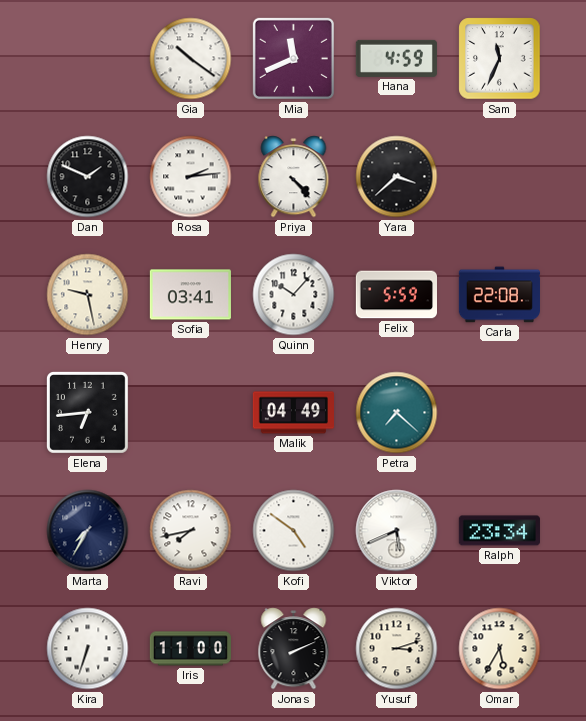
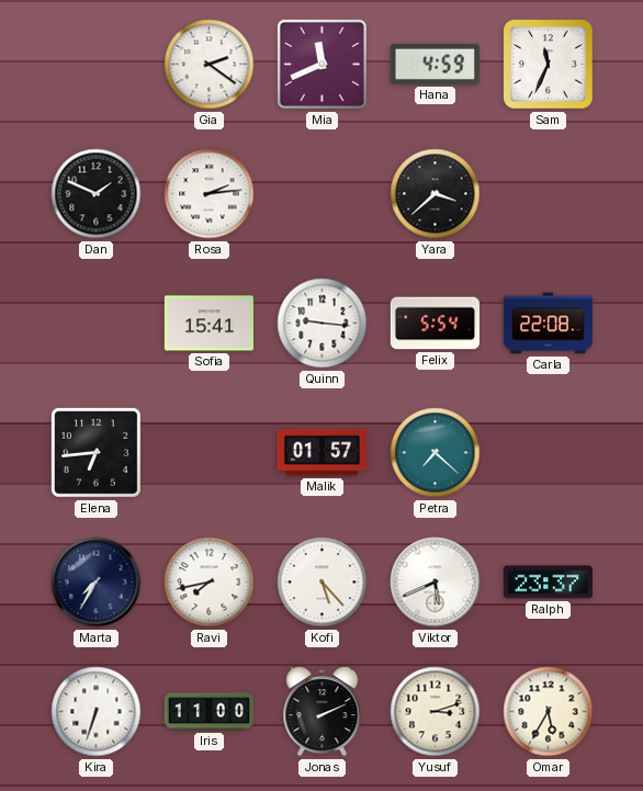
Gia: 10:21 -> 2:21
Priya: 4:23 -> none
Henry: 9:28 -> none
Sofia: 03:41 -> 15:41
Quinn: 10:07 -> 9:16
Felix: 5:59 -> 5:54
Malik: 04:49 -> 01:57
Kofi: 4:51 -> 5:23
Ralph: 23:34 -> 23:37
